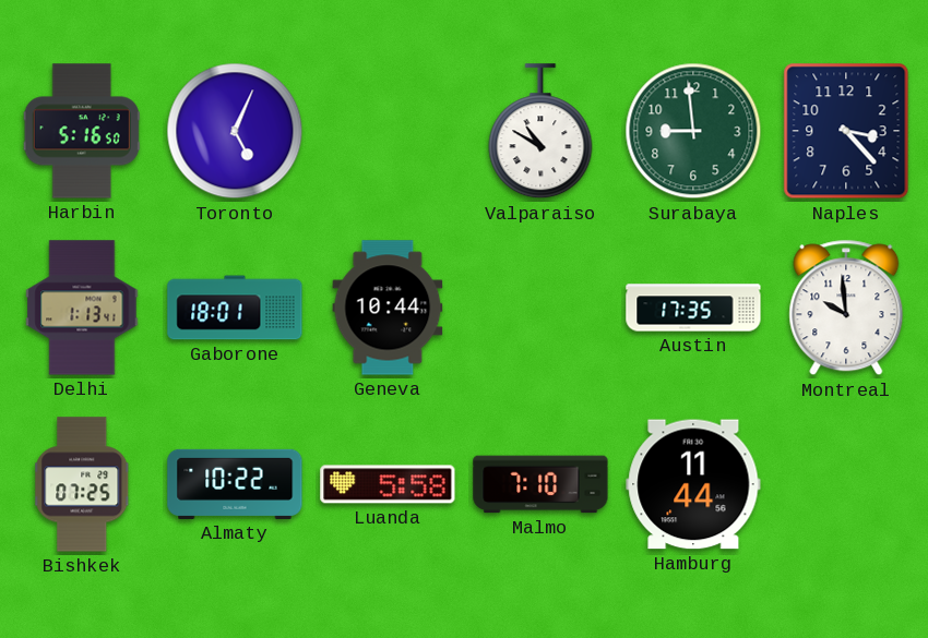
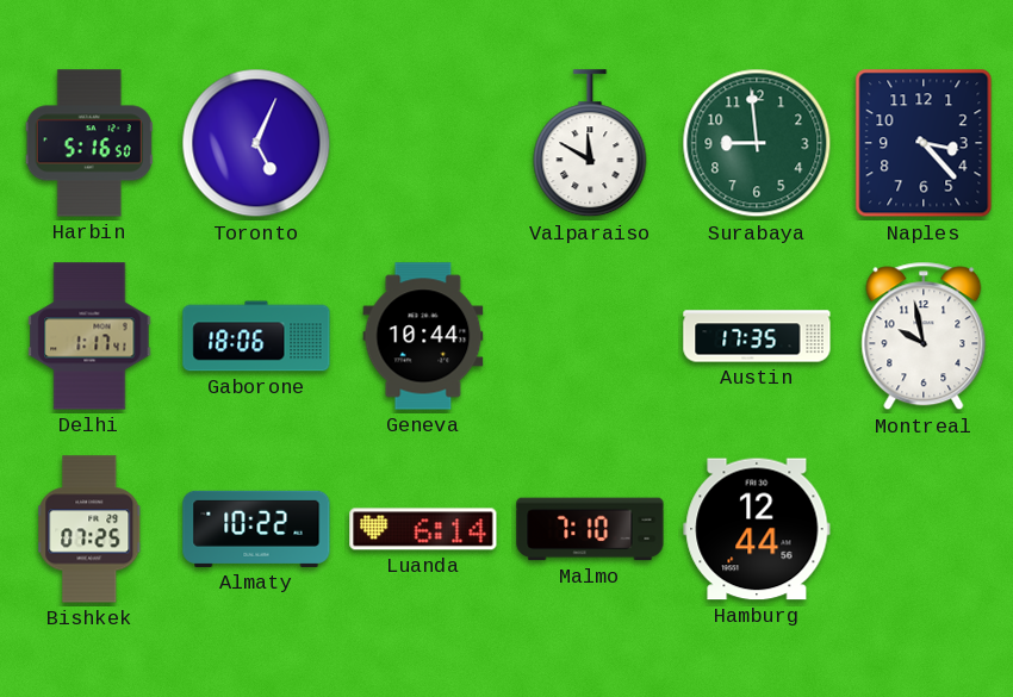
Valparaiso: 10:50 -> 11:50
Delhi: 1:13 -> 1:17
Gaborone: 18:01 -> 18:06
Montreal: 9:59 -> 9:58
Luanda: 5:58 -> 6:14
Hamburg: 11:44 -> 12:44
